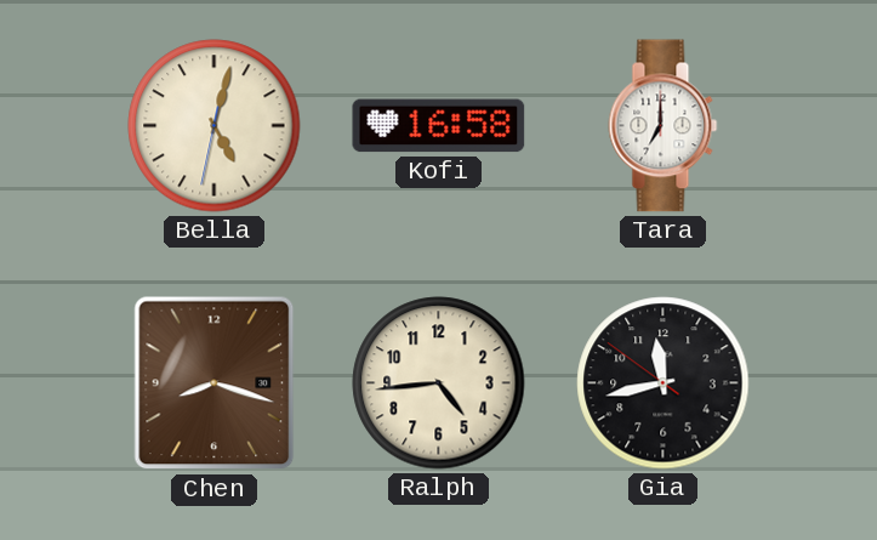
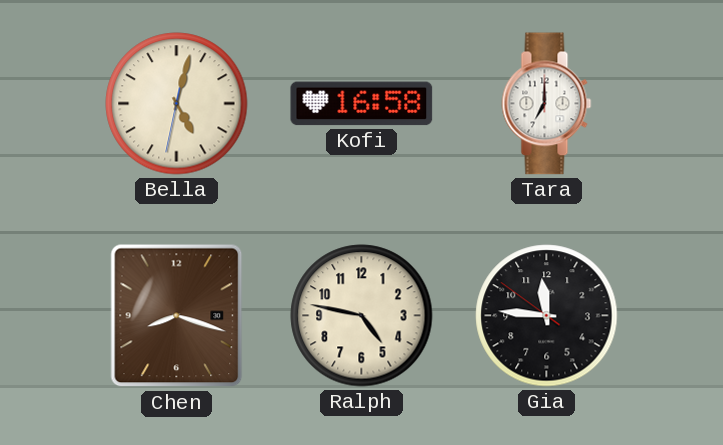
Ralph: 4:44 -> 4:47
Gia: 11:42 -> 11:45
